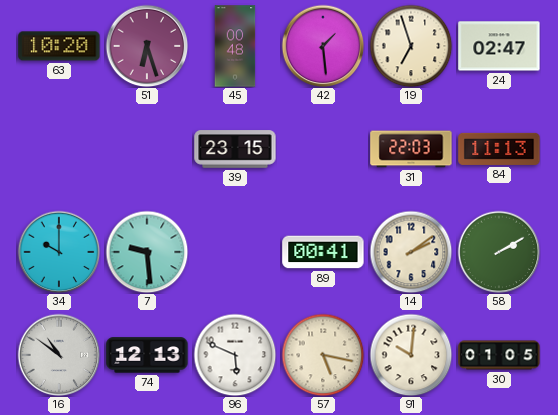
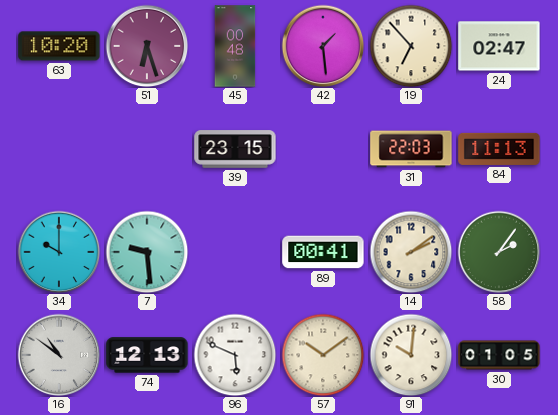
19: 6:57 -> 6:53
58: 2:10 -> 2:06
57: 5:17 -> 10:09
